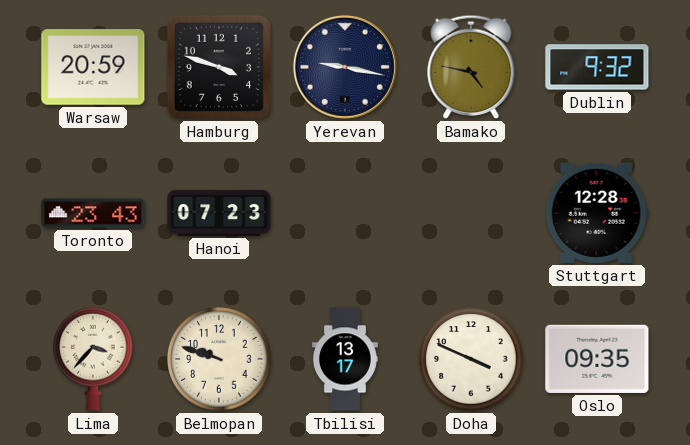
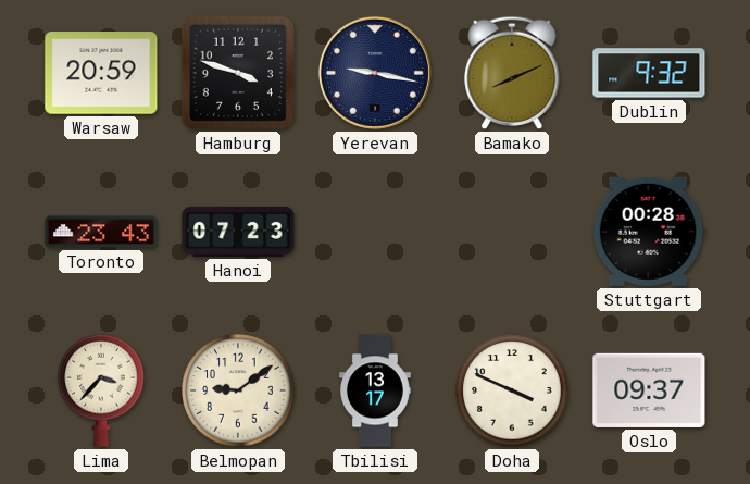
Bamako: 4:47 -> 8:11
Stuttgart: 12:28 -> 00:28
Belmopan: 9:48 -> 9:09
Oslo: 09:35 -> 09:37
